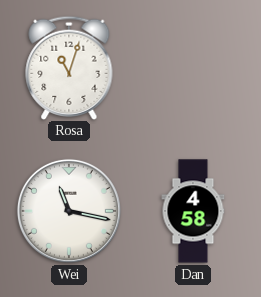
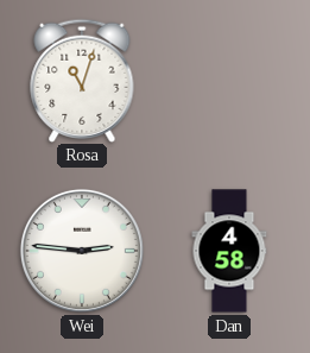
Wei: 11:17 -> 2:46
